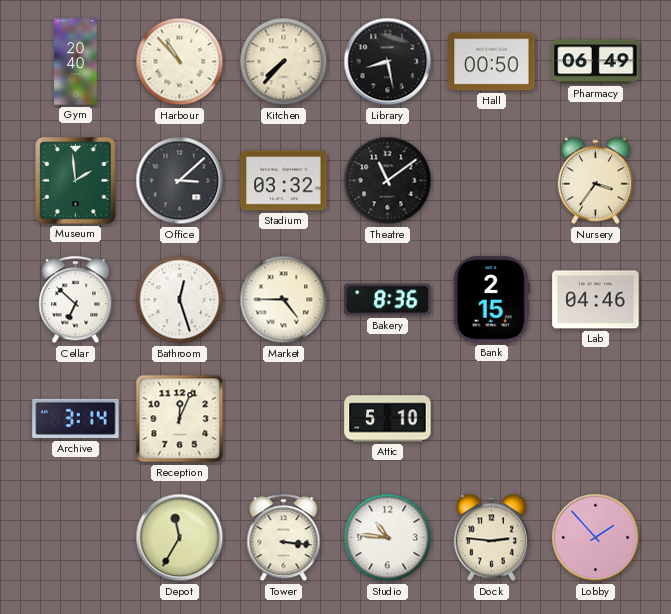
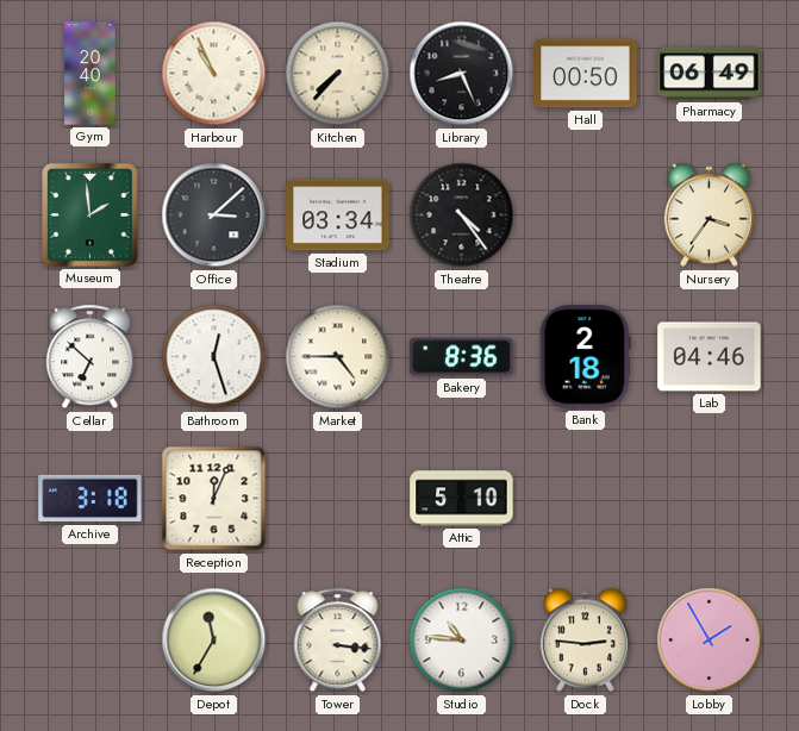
Harbour: 10:53 -> 10:56
Library: 8:28 -> 8:26
Stadium: 03:32 -> 03:34
Theatre: 11:09 -> 4:24
Bank: 2:15 -> 2:18
Archive: 3:14 -> 3:18
Lobby: 1:53 -> 1:55
